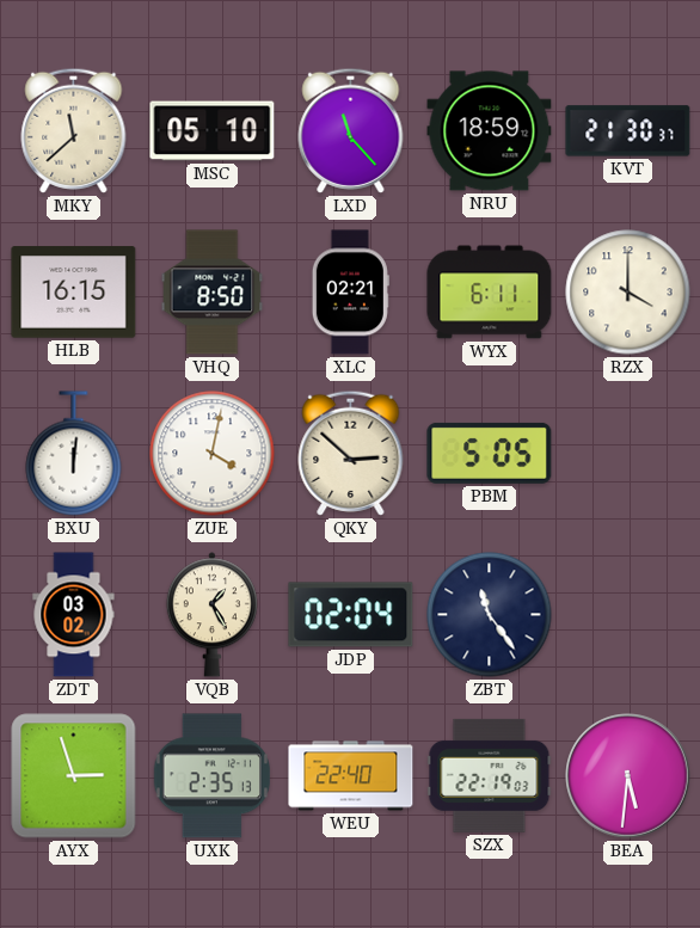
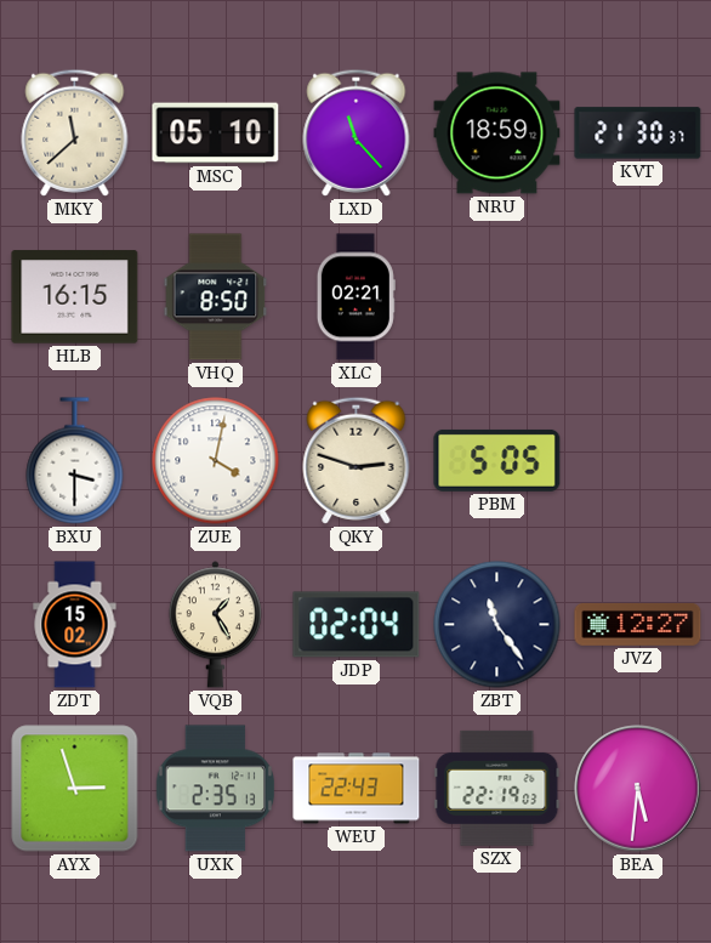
WYX: 6:11 -> none
RZX: 4:00 -> none
BXU: 12:01 -> 3:30
QKY: 2:52 -> 2:48
ZDT: 03:02 -> 15:02
JVZ: none -> 12:27
WEU: 22:40 -> 22:43
